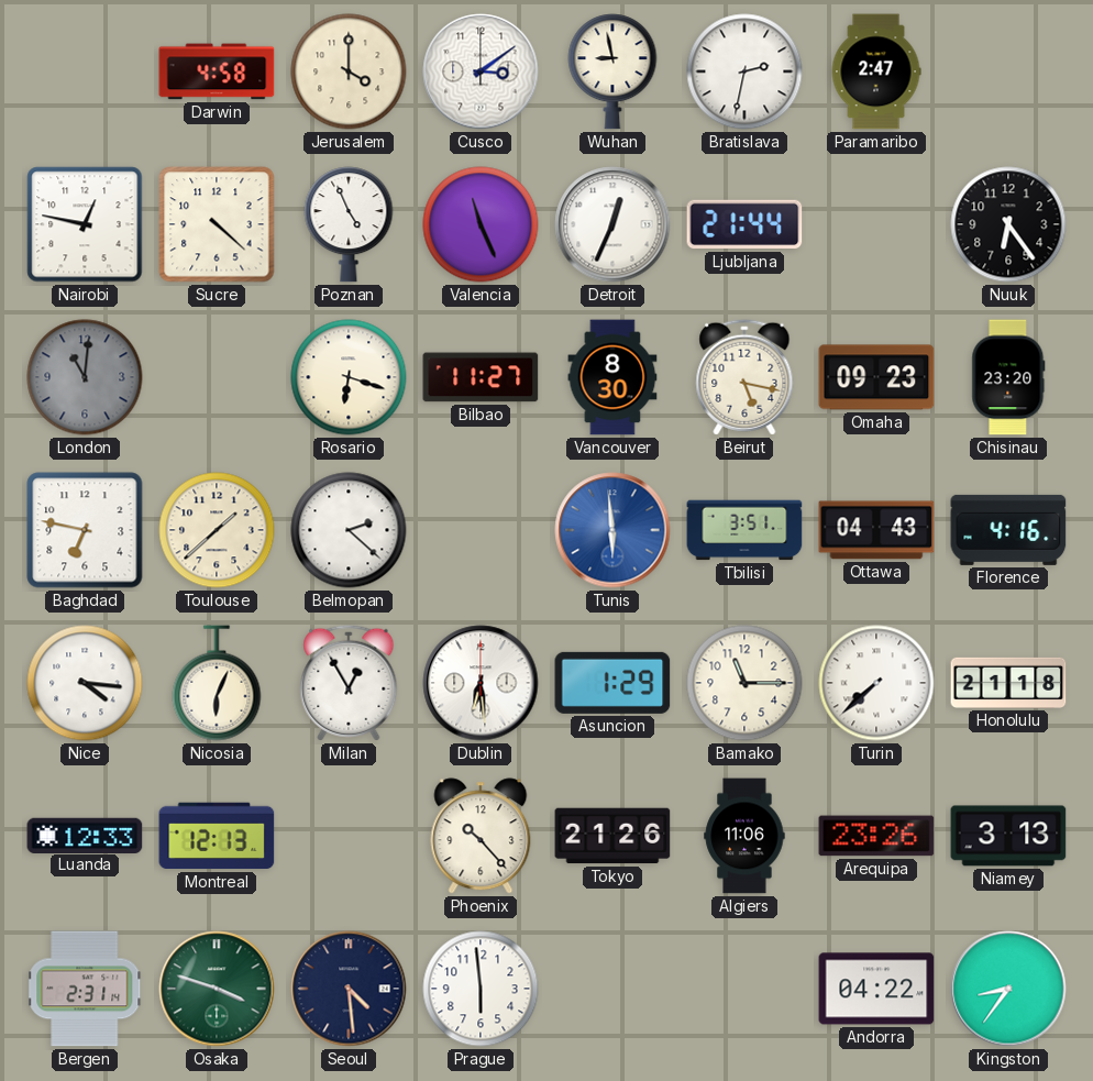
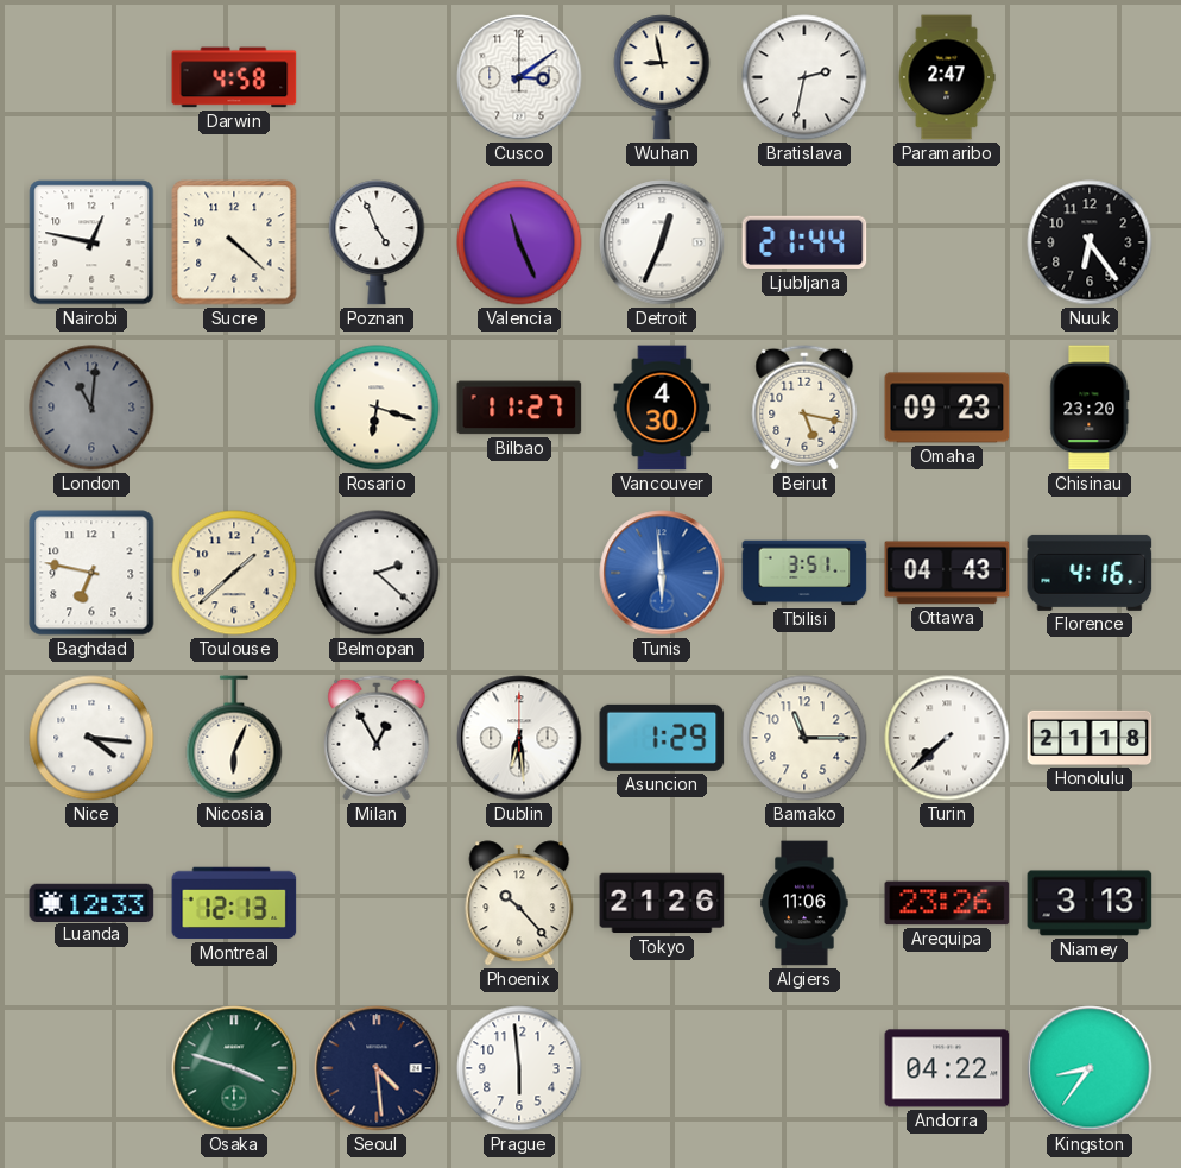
Jerusalem: 4:00 -> none
Vancouver: 8:30 -> 4:30
Bergen: 2:31 -> none
